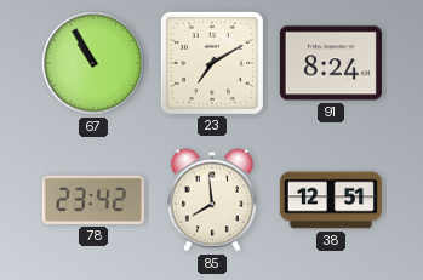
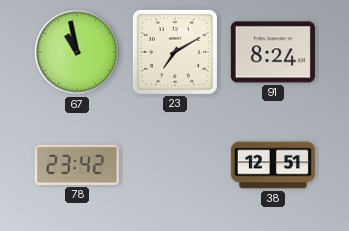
67: 10:55 -> 10:58
85: 7:59 -> none
